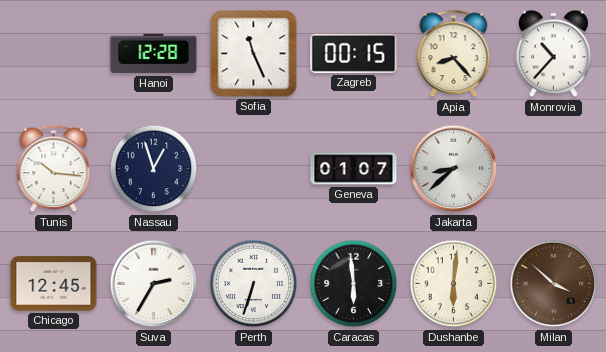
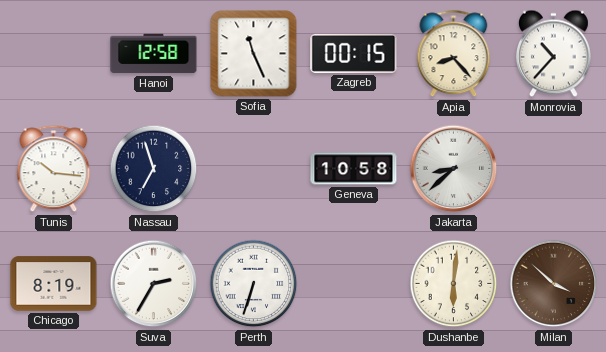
Hanoi: 12:28 -> 12:58
Nassau: 12:57 -> 6:57
Geneva: 01:07 -> 10:58
Chicago: 12:45 -> 8:19
Caracas: 5:59 -> none
